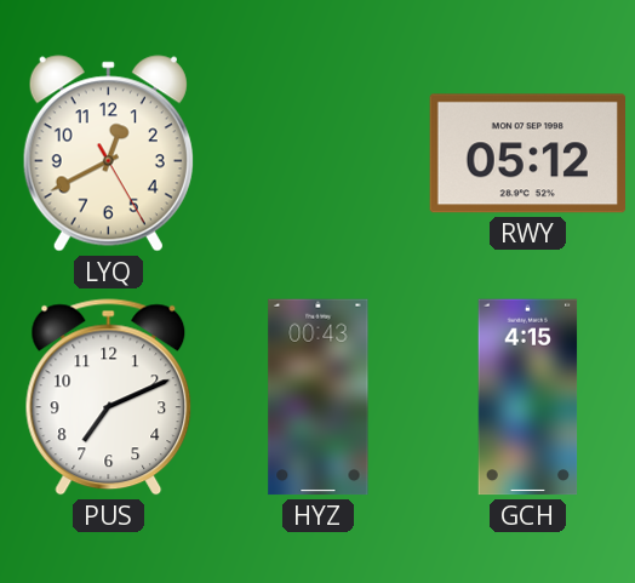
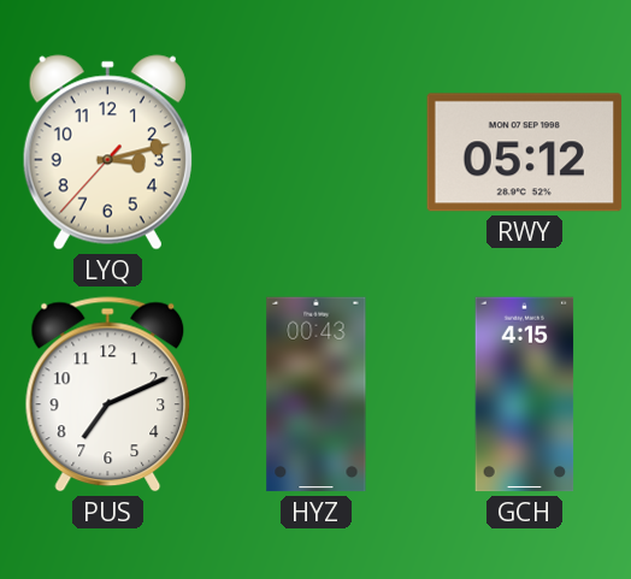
LYQ: 12:40 -> 3:12
